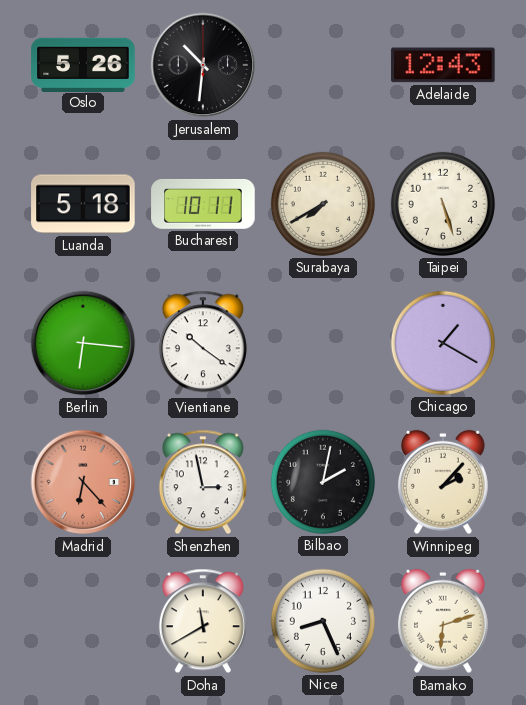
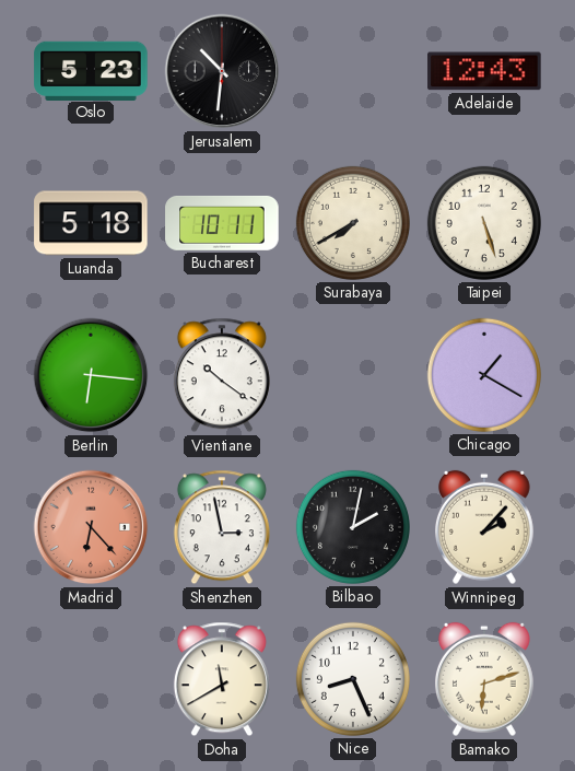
Oslo: 5:26 -> 5:23
